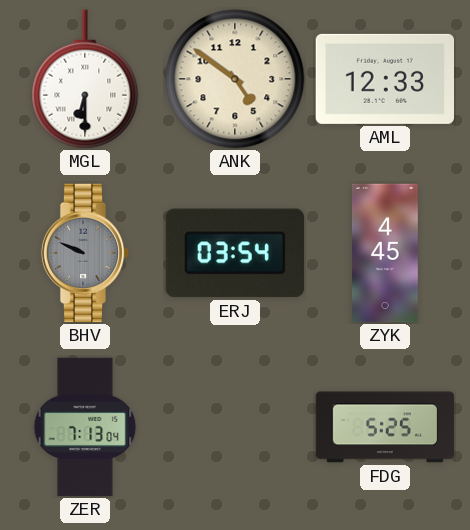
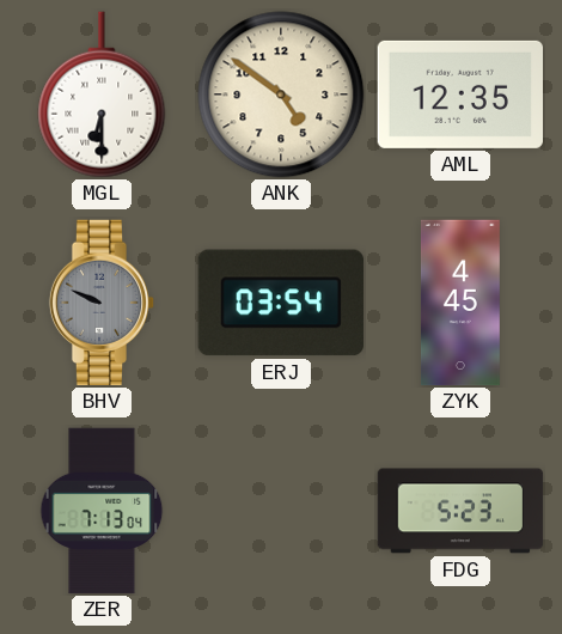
AML: 12:33 -> 12:35
FDG: 5:25 -> 5:23
